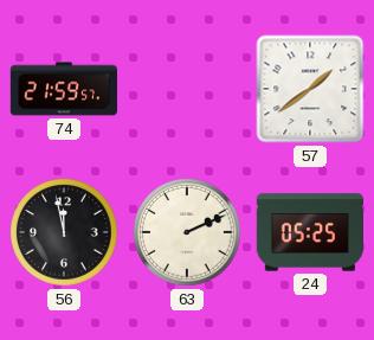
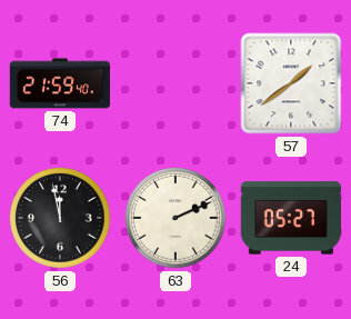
74: 21:59:57 -> 21:59:40
24: 05:25 -> 05:27
